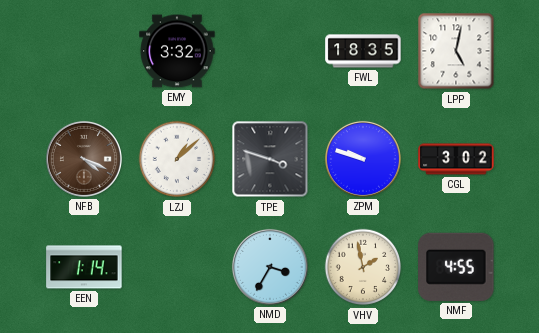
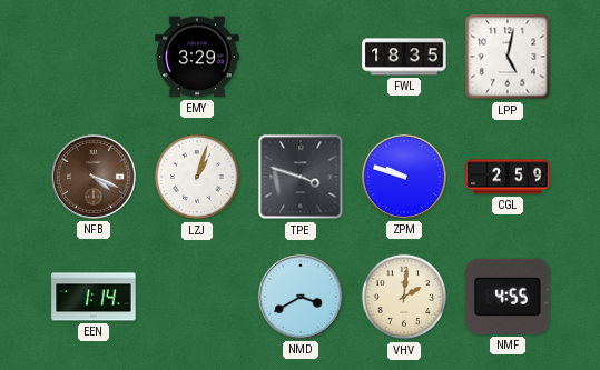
EMY: 3:32 -> 3:29
LZJ: 1:08 -> 1:03
CGL: 3:02 -> 2:59
NMD: 3:35 -> 3:40
VHV: 1:58 -> 2:01
